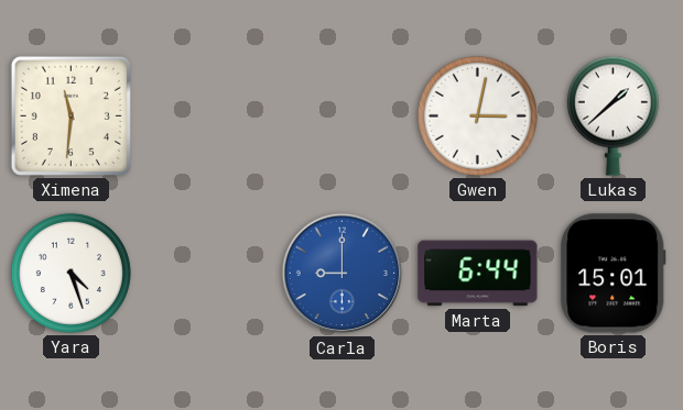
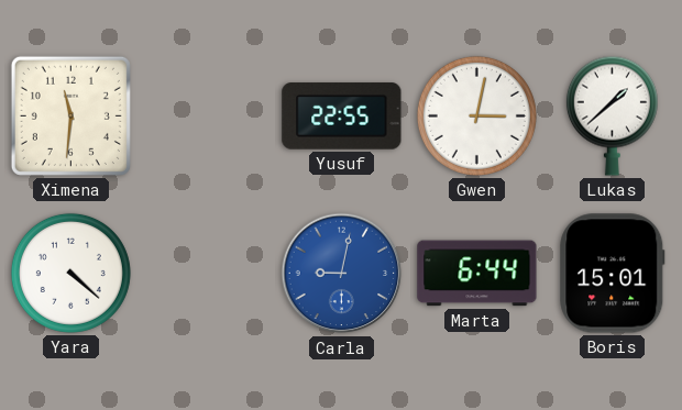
Yusuf: none -> 22:55
Yara: 4:27 -> 4:22
Carla: 9:00 -> 9:02
